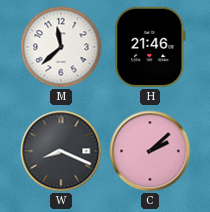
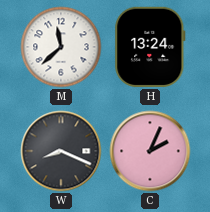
H: 21:46 -> 13:24
C: 2:08 -> 2:04
